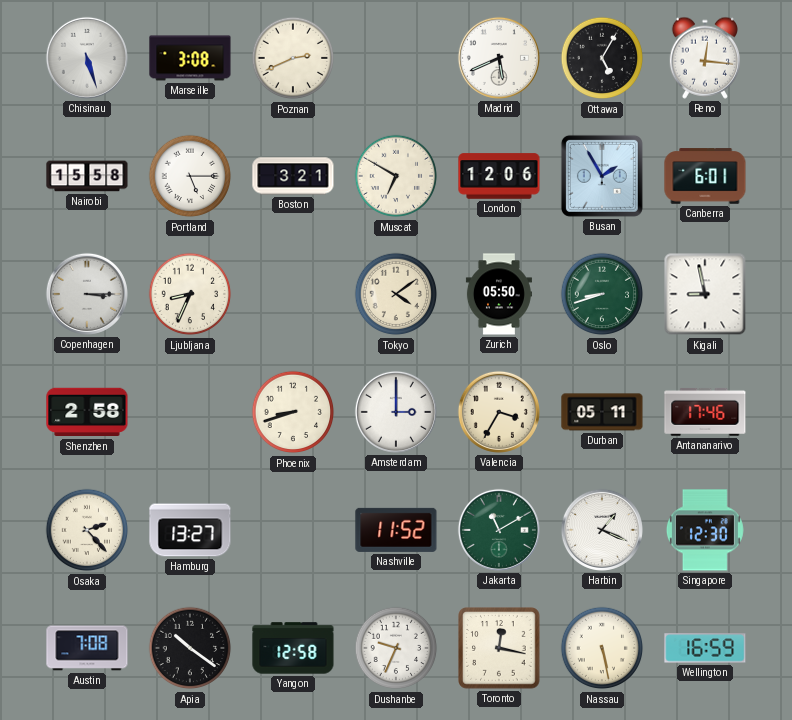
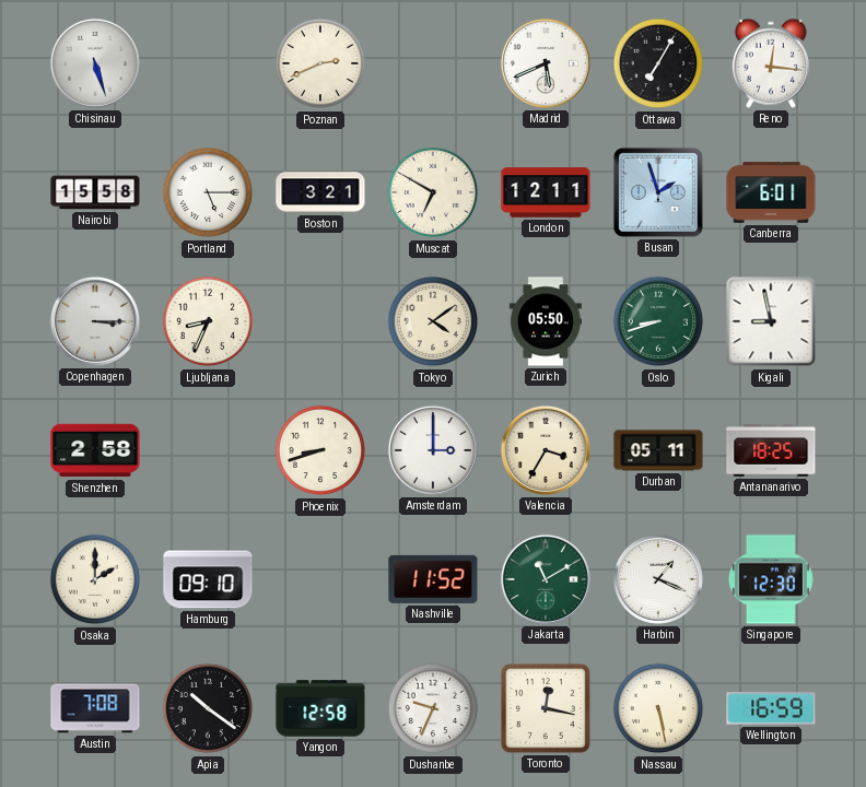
Marseille: 3:08 -> none
Ottawa: 5:05 -> 7:05
London: 12:06 -> 12:11
Busan: 1:55 -> 1:57
Antananarivo: 17:46 -> 18:25
Osaka: 2:23 -> 2:00
Hamburg: 13:27 -> 09:10
